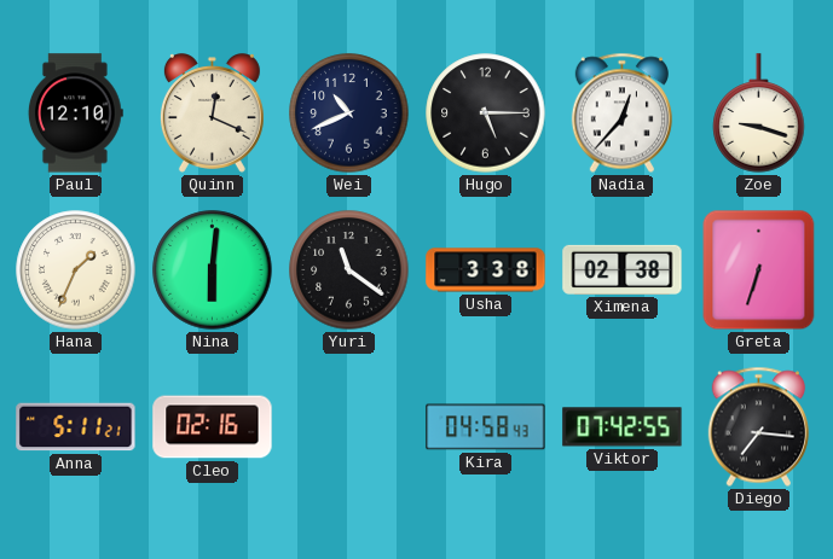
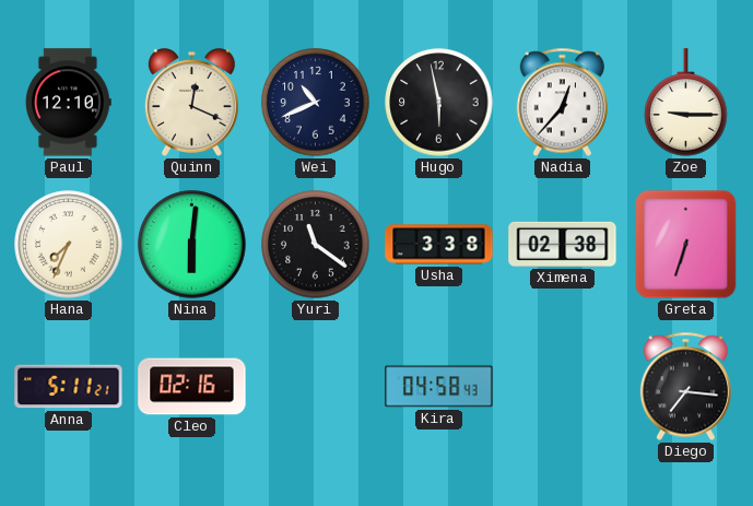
Hugo: 5:15 -> 5:58
Zoe: 9:18 -> 9:15
Hana: 1:34 -> 7:34
Viktor: 07:42 -> none
